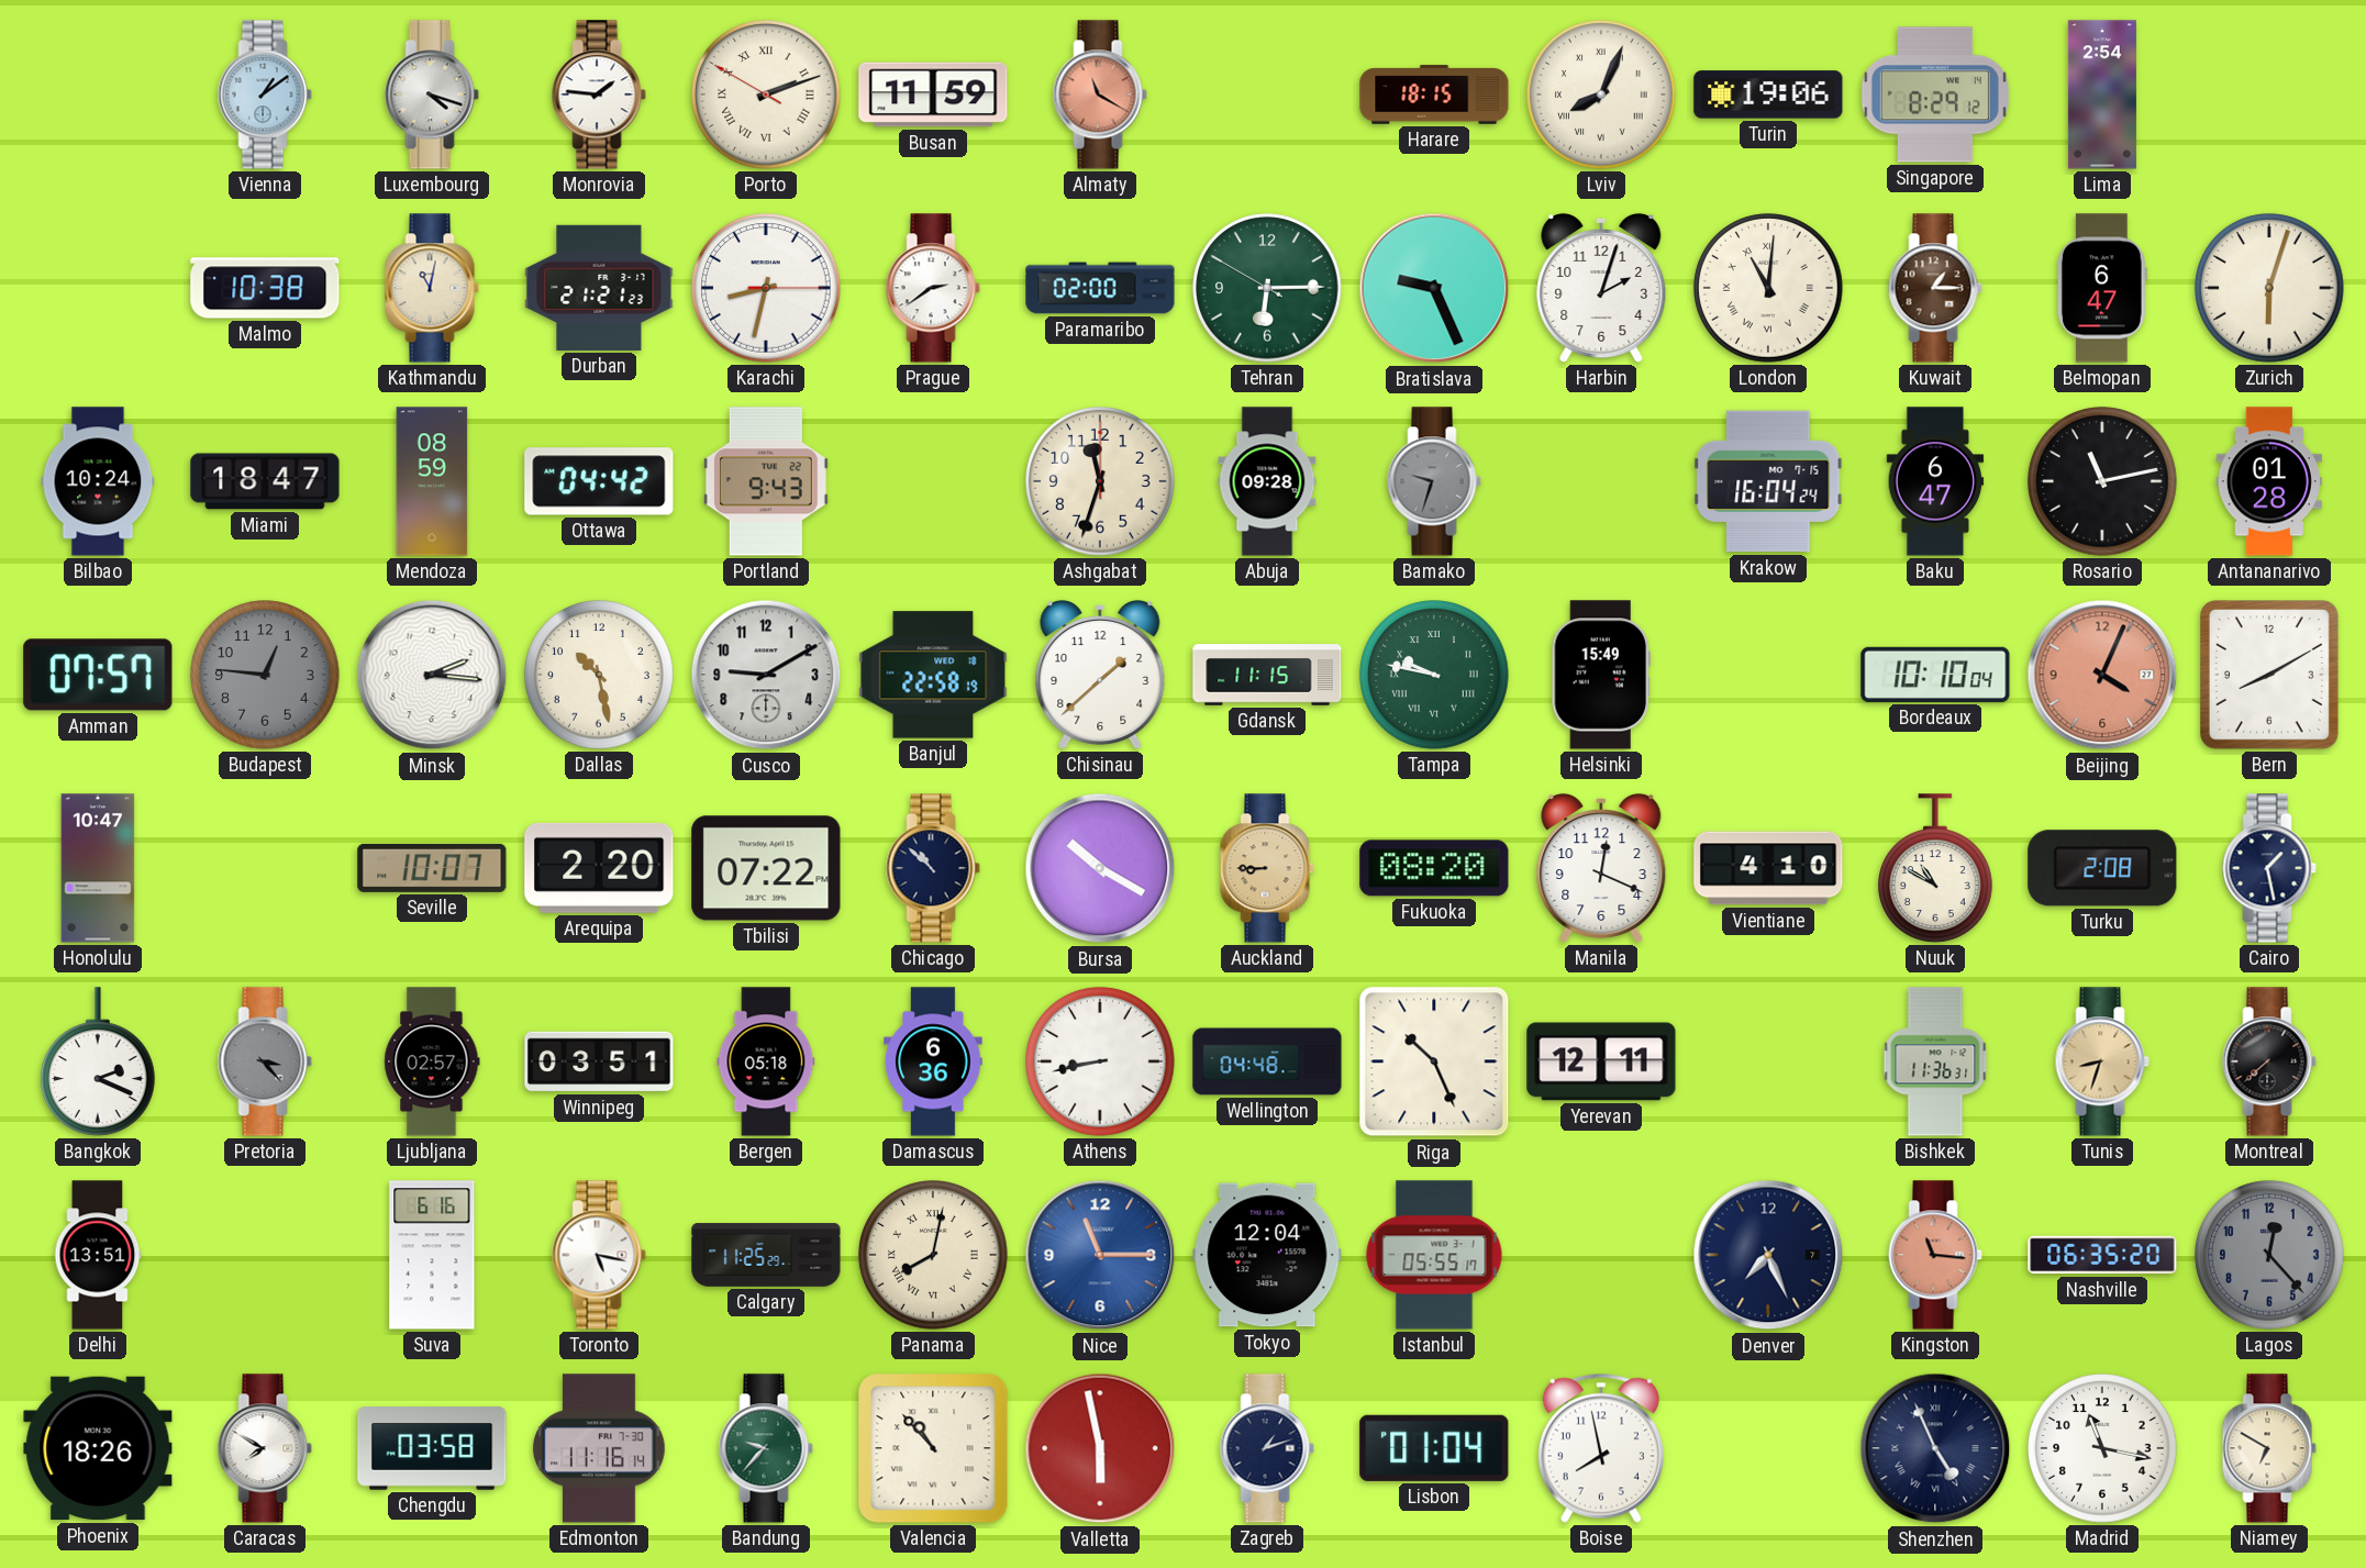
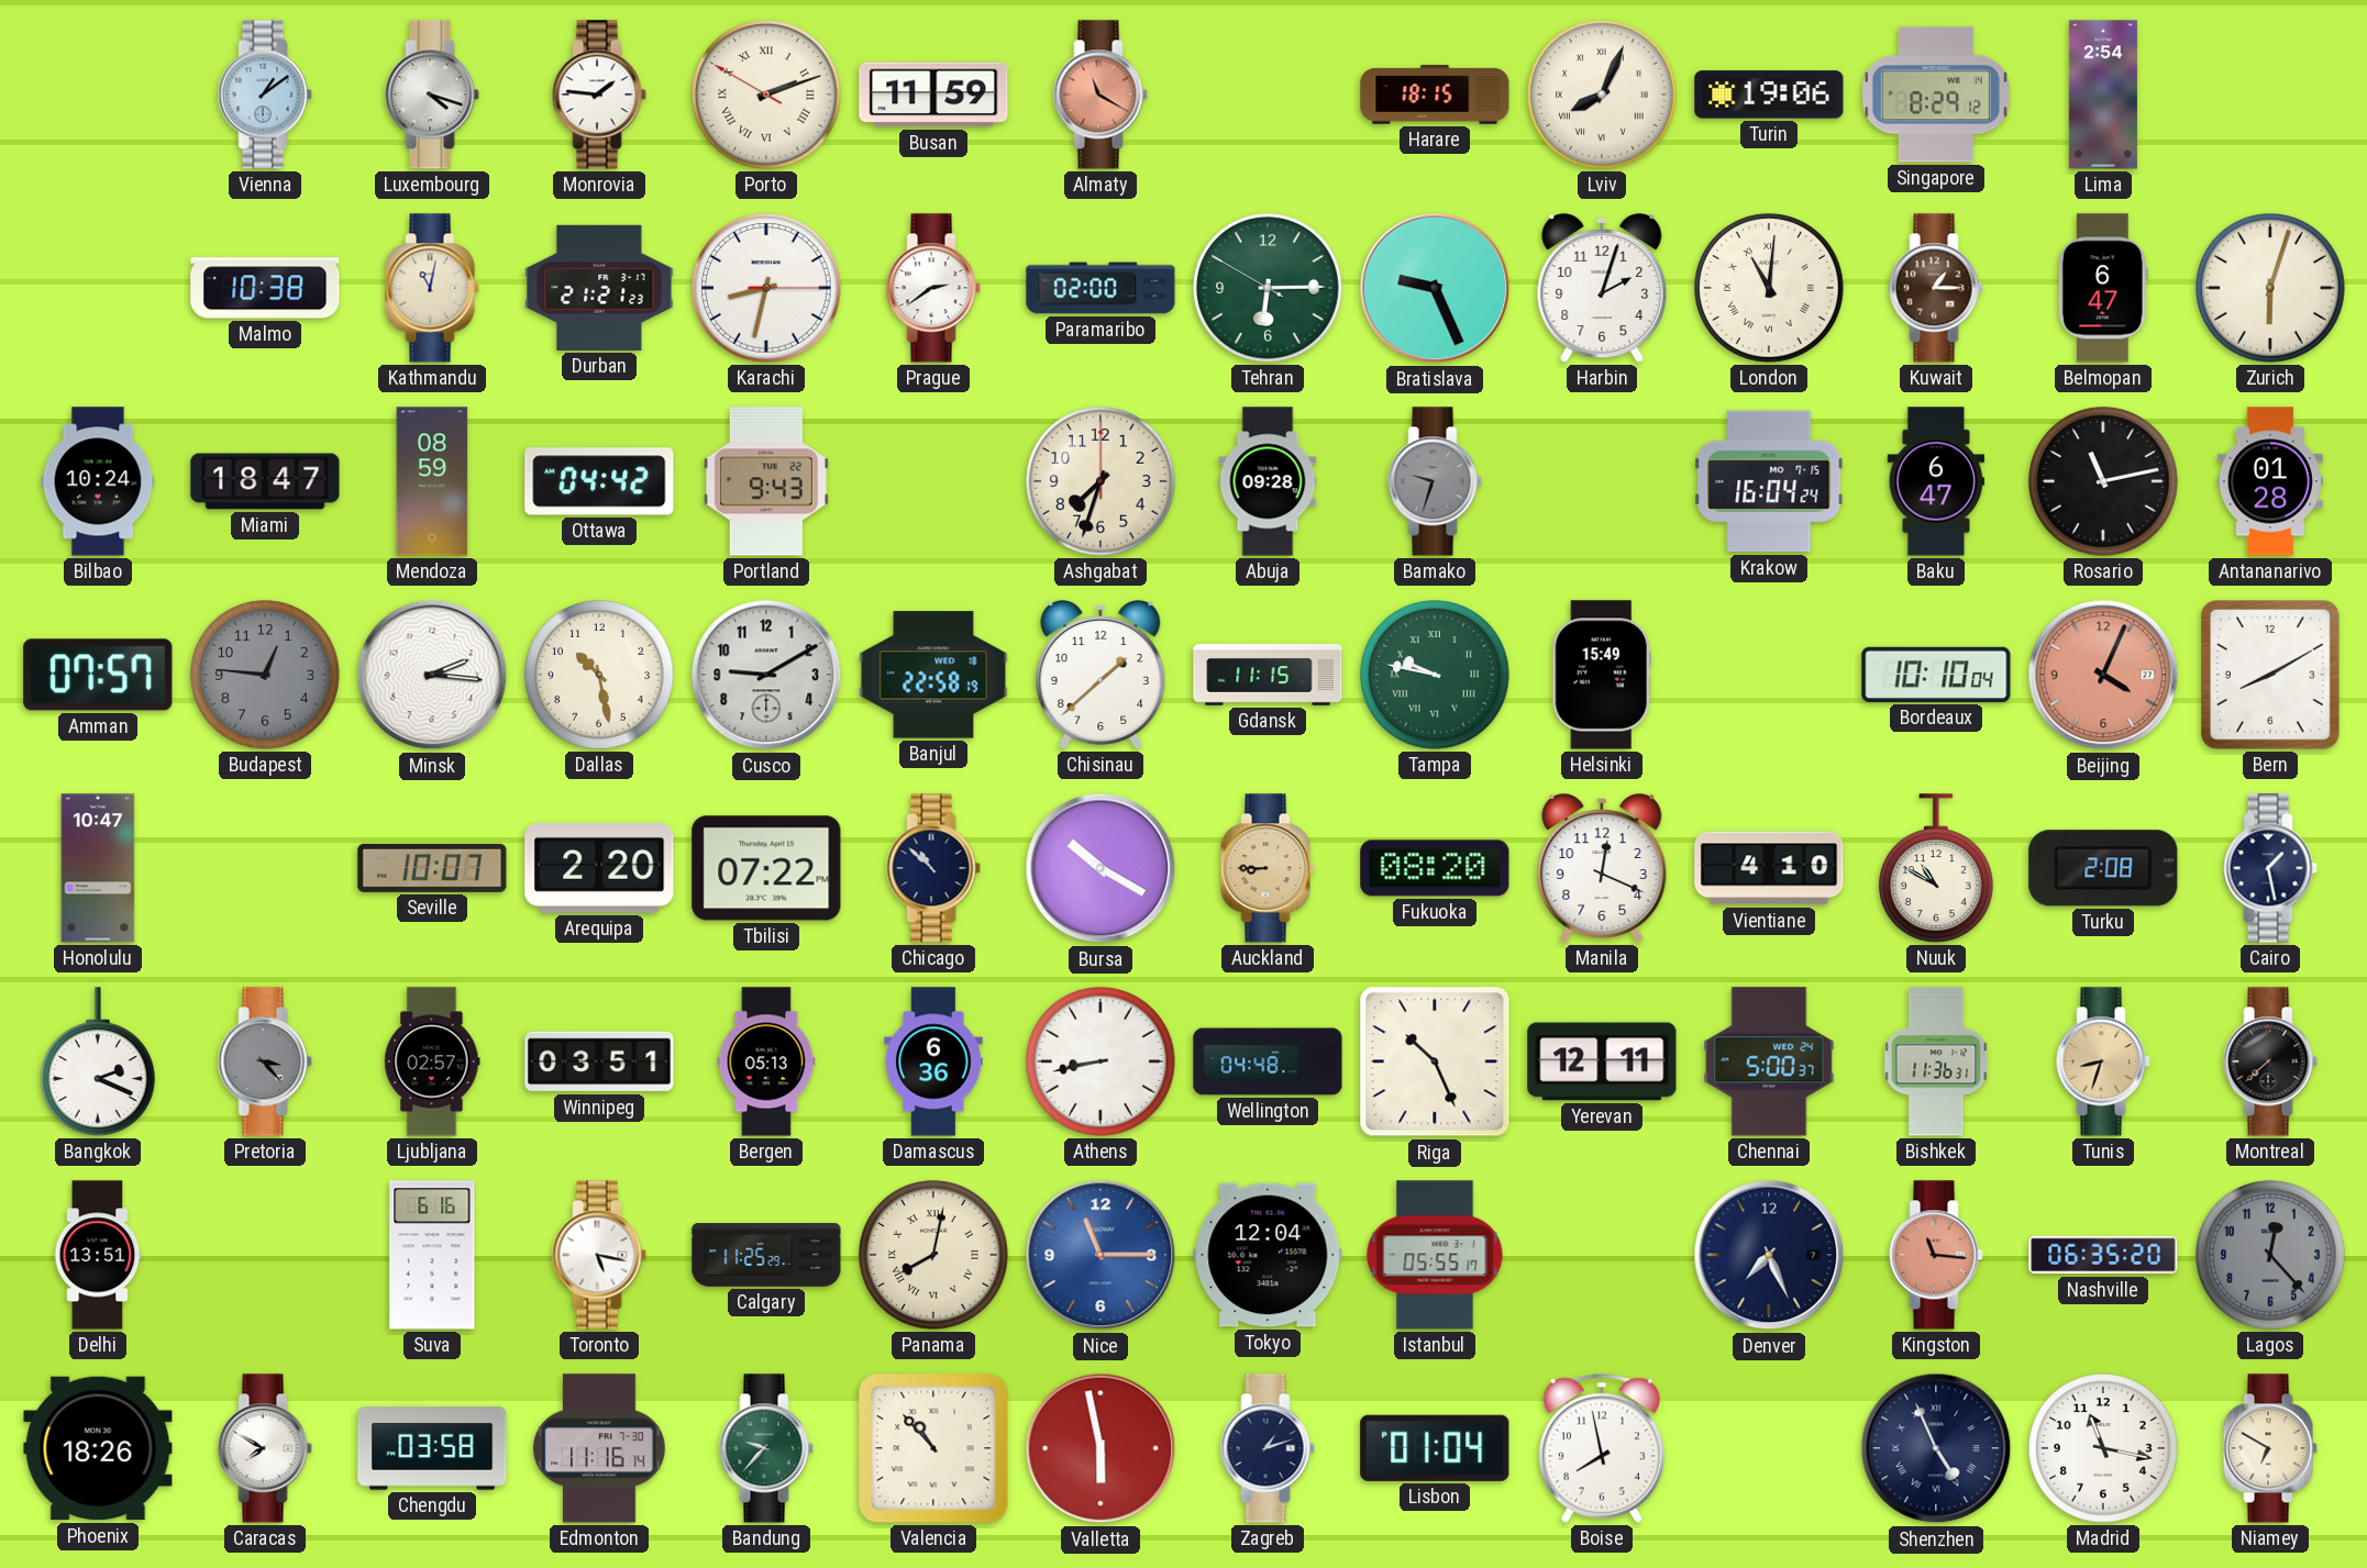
Ashgabat: 11:33 -> 7:33
Bergen: 05:18 -> 05:13
Chennai: none -> 5:00
